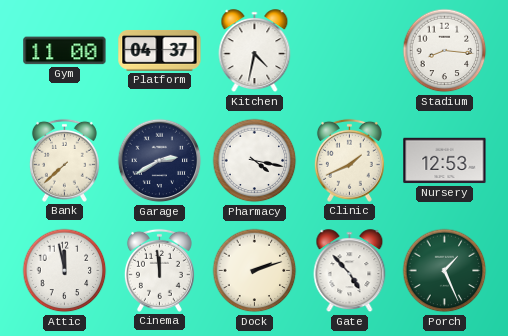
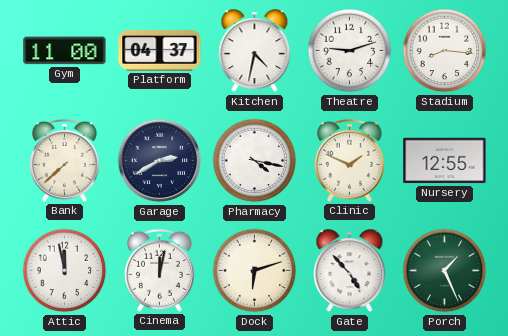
Theatre: none -> 9:12
Clinic: 1:41 -> 1:49
Nursery: 12:53 -> 12:55
Cinema: 11:59 -> 12:02
Dock: 2:12 -> 6:12
